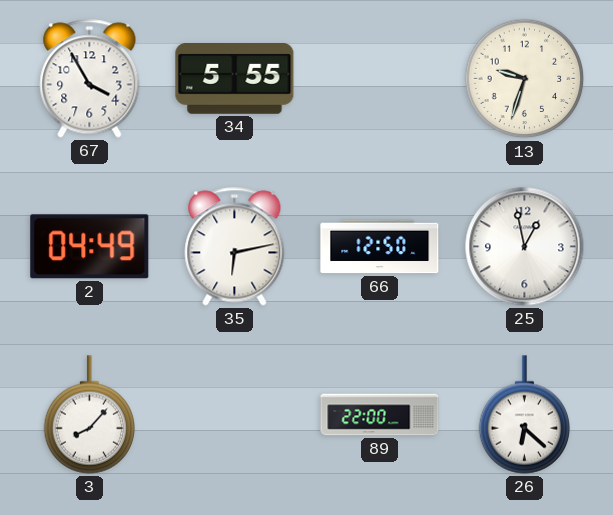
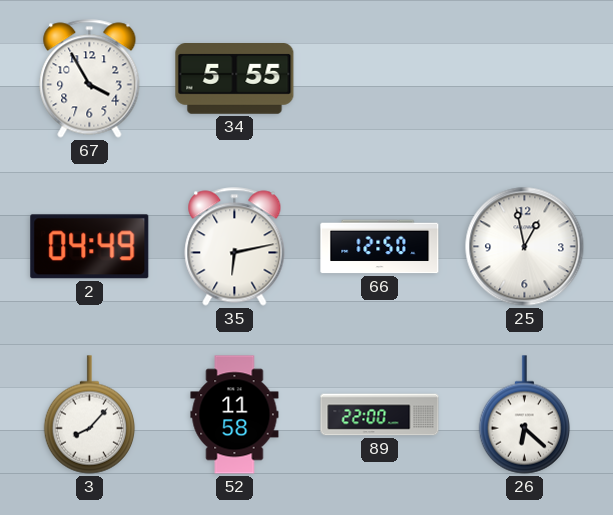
13: 9:33 -> none
52: none -> 11:58
